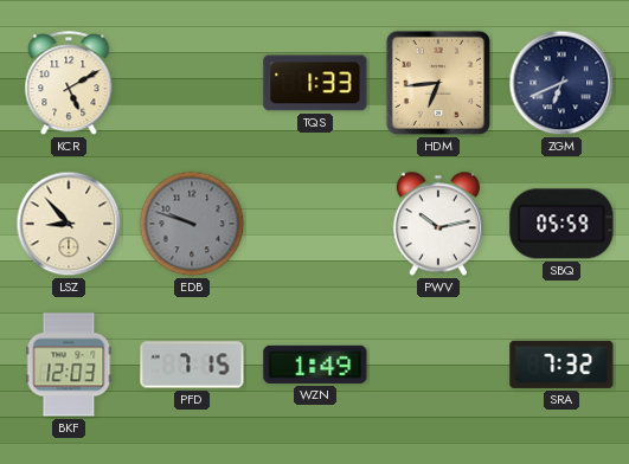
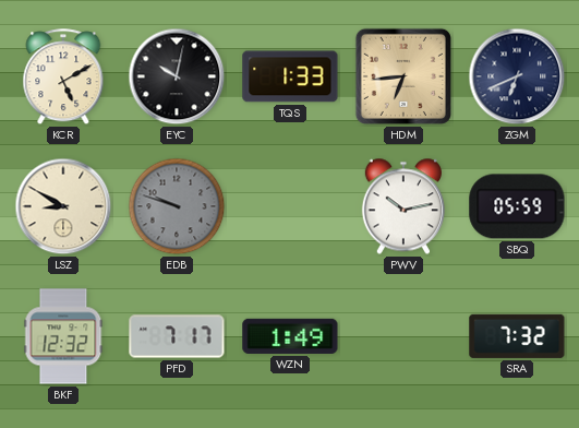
EYC: none -> 10:02
LSZ: 8:53 -> 8:50
BKF: 12:03 -> 12:32
PFD: 7:15 -> 7:17
